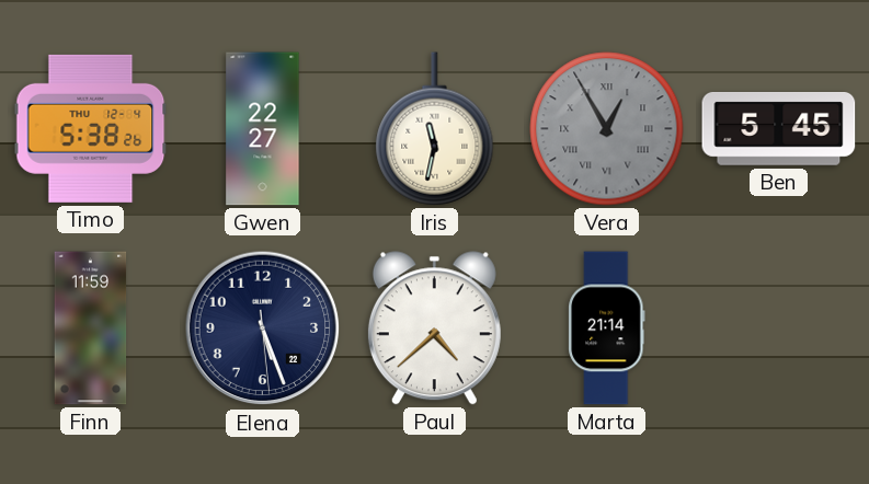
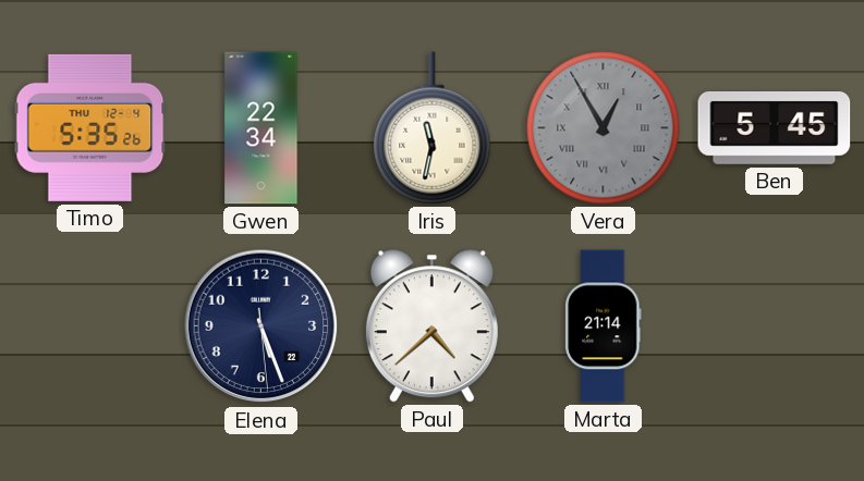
Timo: 5:38 -> 5:35
Gwen: 22:27 -> 22:34
Finn: 11:59 -> none
